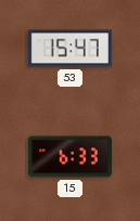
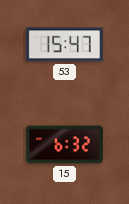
15: 6:33 -> 6:32
